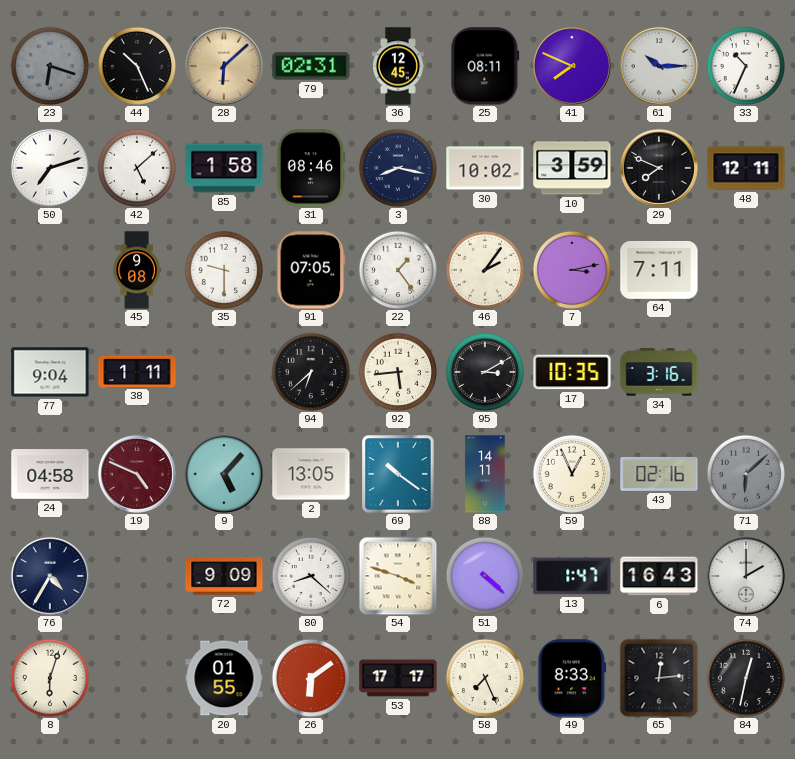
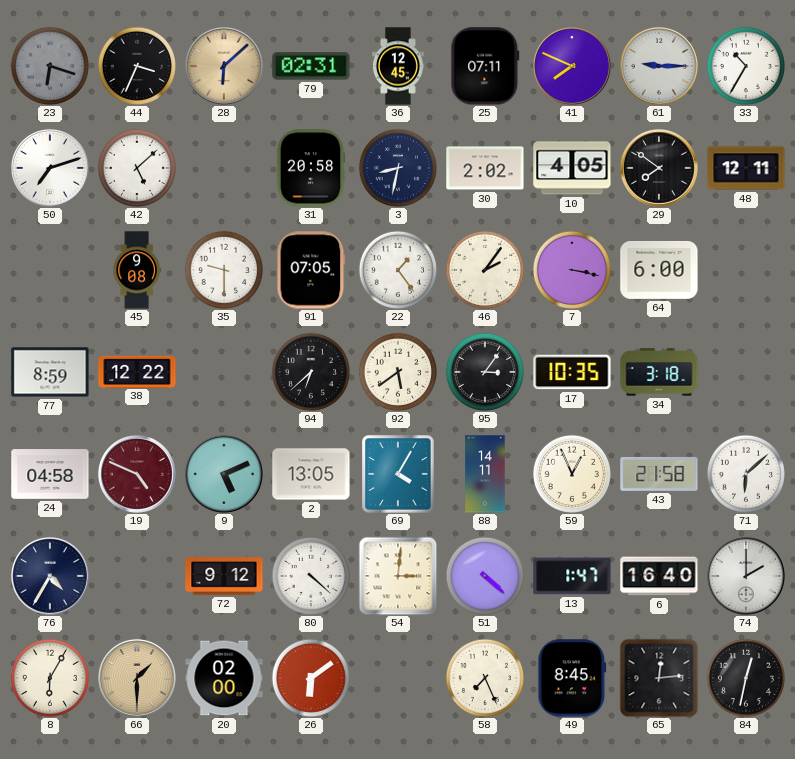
44: 10:26 -> 3:34
25: 08:11 -> 07:11
61: 10:15 -> 9:15
33: 10:34 -> 10:35
85: 1:58 -> none
31: 08:46 -> 20:58
3: 8:17 -> 8:32
30: 10:02 -> 2:02
10: 3:59 -> 4:05
29: 7:49 -> 7:51
7: 3:13 -> 3:17
64: 7:11 -> 6:00
77: 9:04 -> 8:59
38: 1:11 -> 12:22
92: 5:44 -> 5:39
95: 3:10 -> 3:06
34: 3:16 -> 3:18
9: 5:07 -> 5:11
69: 10:21 -> 4:05
43: 02:16 -> 21:58
71 dial: grey -> white
72: 9:09 -> 9:12
80: 8:22 -> 4:22
54: 3:48 -> 3:01
6: 16:43 -> 16:40
8: 6:03 -> 6:05
66: none -> 1:30
20: 01:55 -> 02:00
53: 17:17 -> none
49: 8:33 -> 8:45
